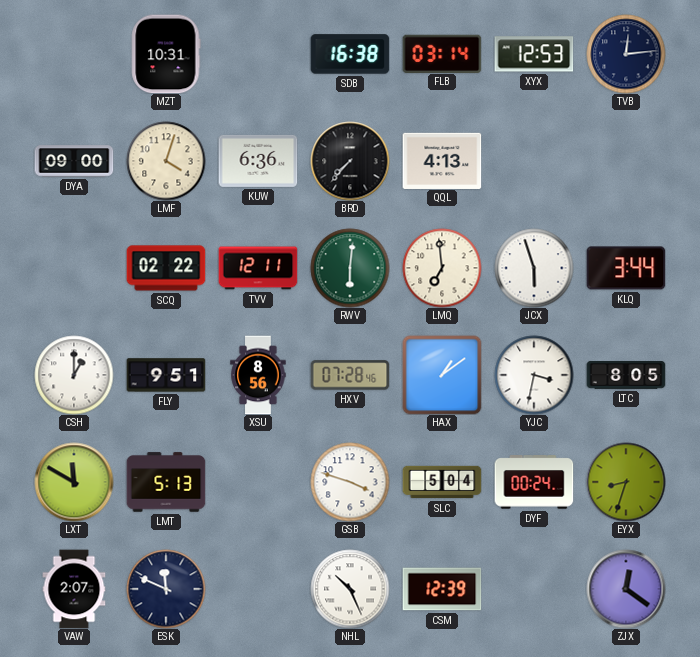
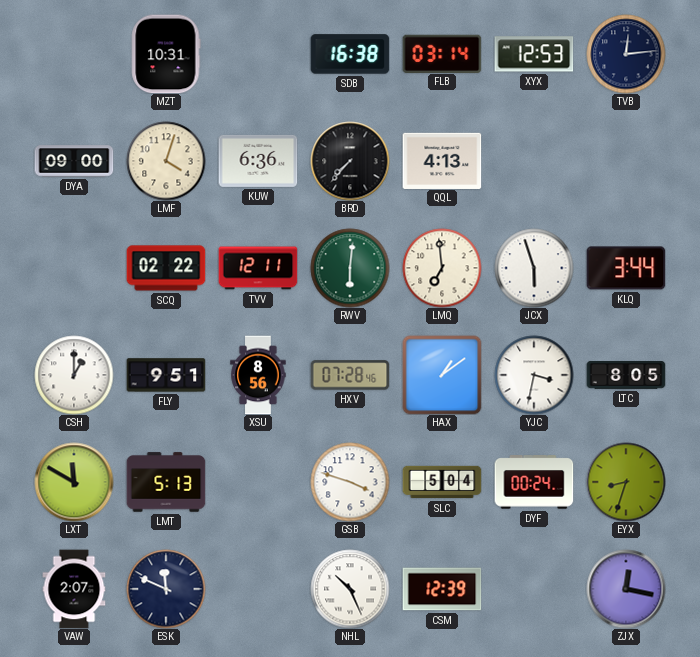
ZJX: 12:21 -> 12:17
